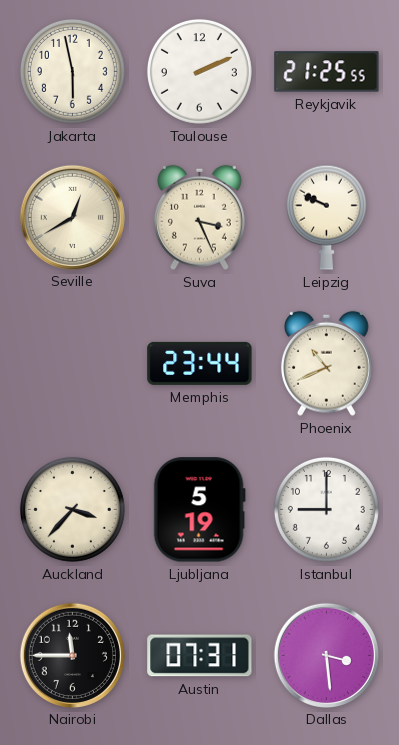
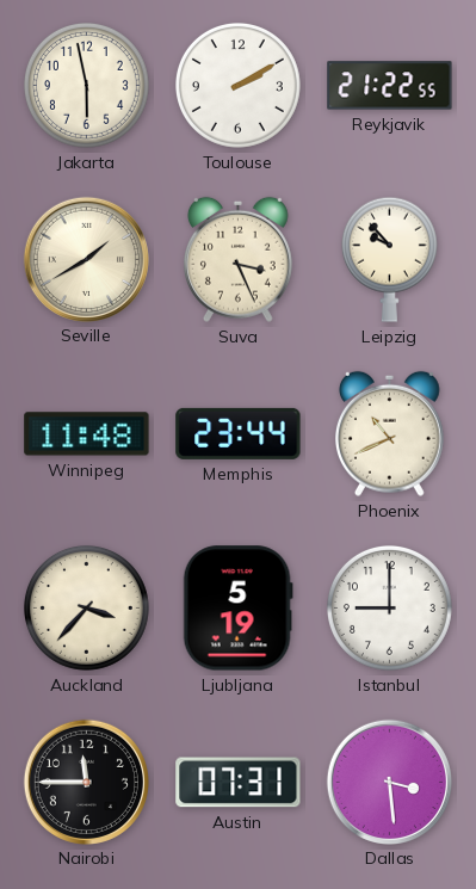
Toulouse: 2:11 -> 2:10
Reykjavik: 21:25 -> 21:22
Seville: 12:40 -> 1:40
Leipzig: 9:49 -> 9:53
Winnipeg: none -> 11:48
